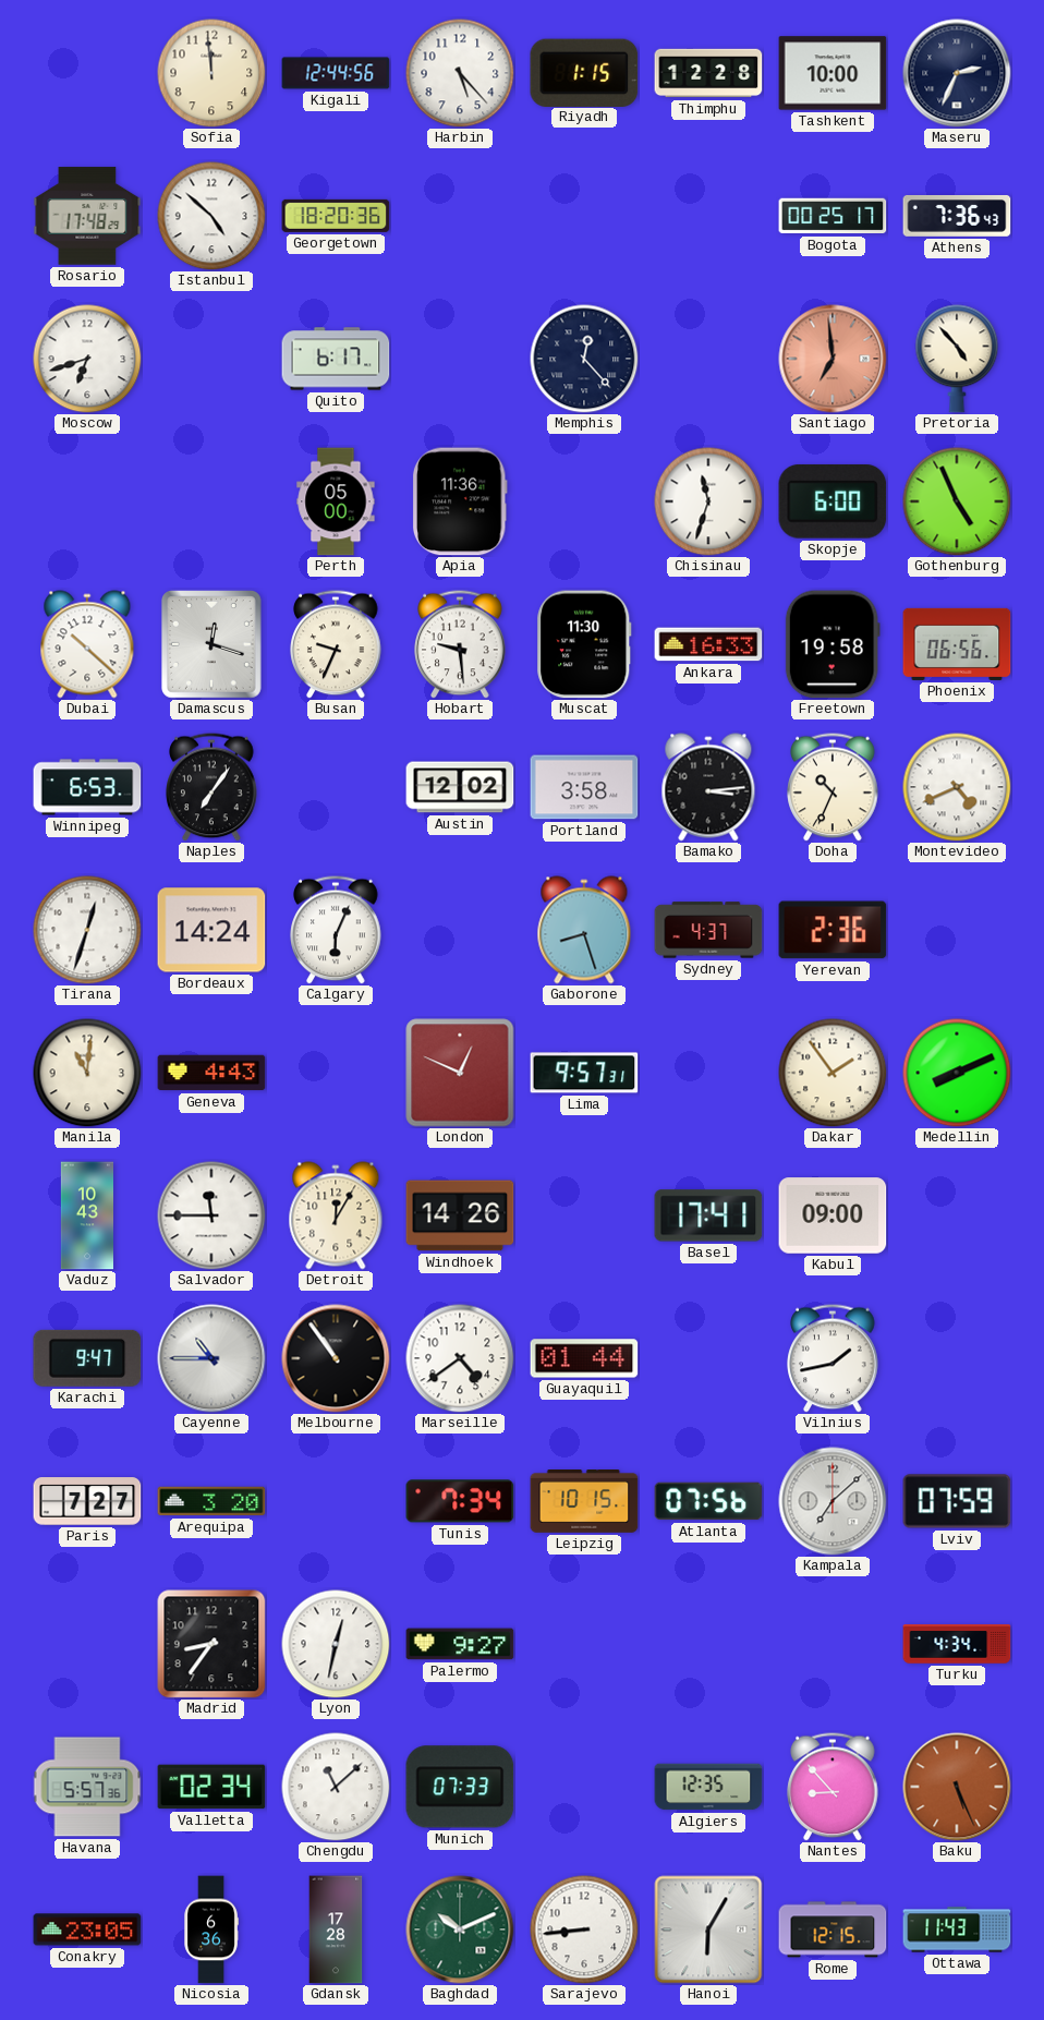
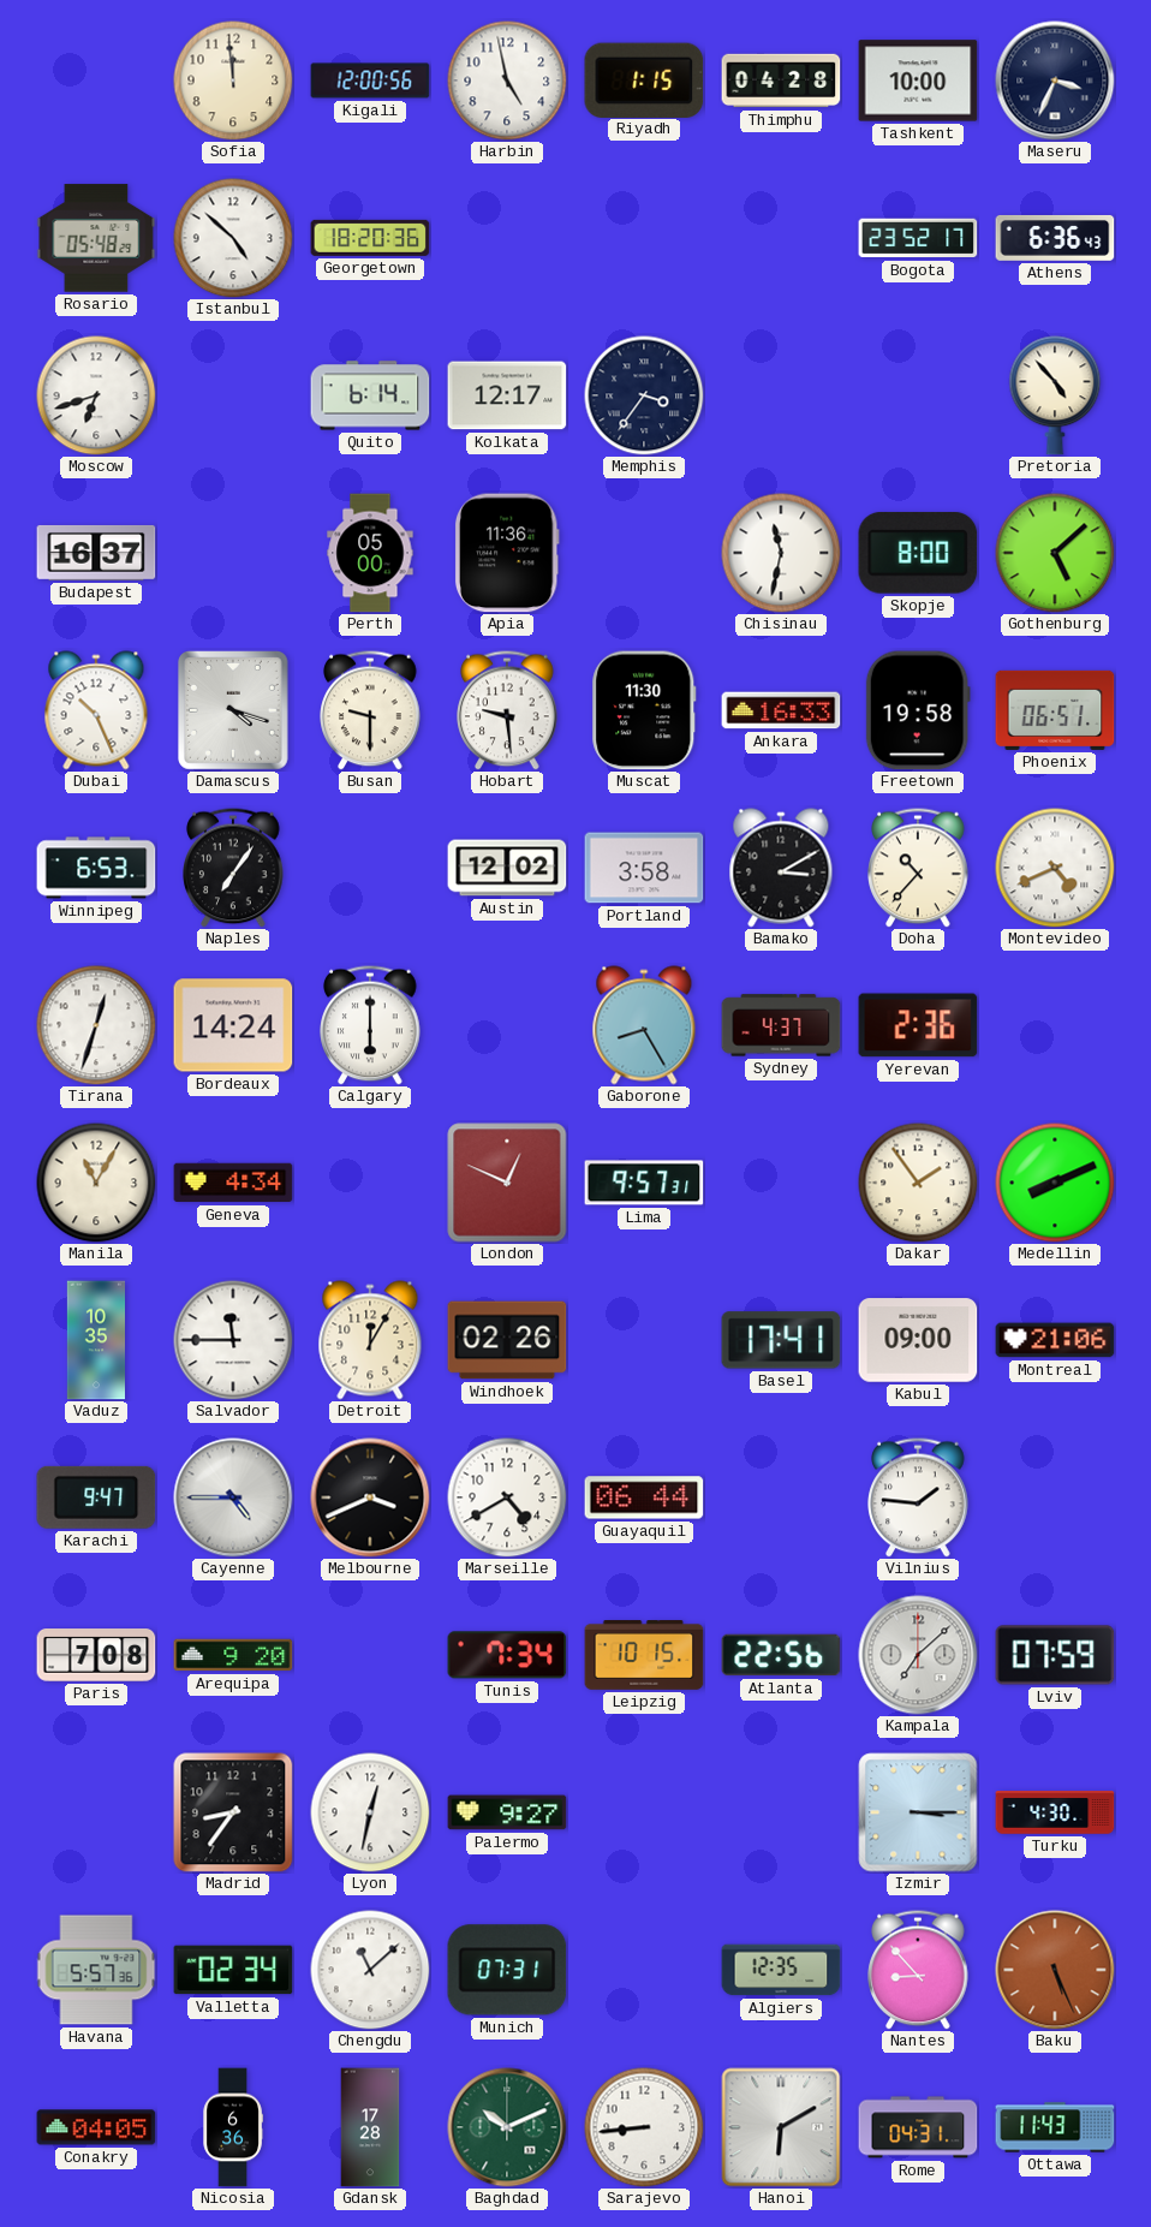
Kigali: 12:44 -> 12:00
Harbin: 5:23 -> 4:58
Thimphu: 12:28 -> 04:28
Maseru: 2:34 -> 3:34
Rosario: 17:48 -> 05:48
Bogota: 00:25 -> 23:52
Athens: 7:36 -> 6:36
Quito: 6:17 -> 6:14
Kolkata: none -> 12:17
Memphis: 12:23 -> 3:36
Santiago: 6:59 -> none
Budapest: none -> 16:37
Chisinau: 11:33 -> 11:32
Skopje: 6:00 -> 8:00
Gothenburg: 4:56 -> 5:08
Dubai: 10:22 -> 10:26
Damascus: 12:18 -> 4:18
Busan: 9:34 -> 9:30
Phoenix: 06:56 -> 06:51
Bamako: 3:14 -> 3:10
Doha: 10:34 -> 10:37
Calgary: 6:04 -> 6:00
Gaborone: 8:27 -> 8:25
Manila: 11:01 -> 11:05
Geneva: 4:43 -> 4:34
Vaduz: 10:43 -> 10:35
Windhoek: 14:26 -> 02:26
Montreal: none -> 21:06
Cayenne: 10:45 -> 4:45
Melbourne: 10:54 -> 3:41
Marseille: 4:39 -> 4:40
Guayaquil: 01:44 -> 06:44
Vilnius: 1:43 -> 1:46
Paris: 7:27 -> 7:08
Arequipa: 3:20 -> 9:20
Atlanta: 07:56 -> 22:56
Izmir: none -> 3:15
Turku: 4:34 -> 4:30
Munich: 07:33 -> 07:31
Conakry: 23:05 -> 04:05
Hanoi: 6:05 -> 6:10
Rome: 12:15 -> 04:31
